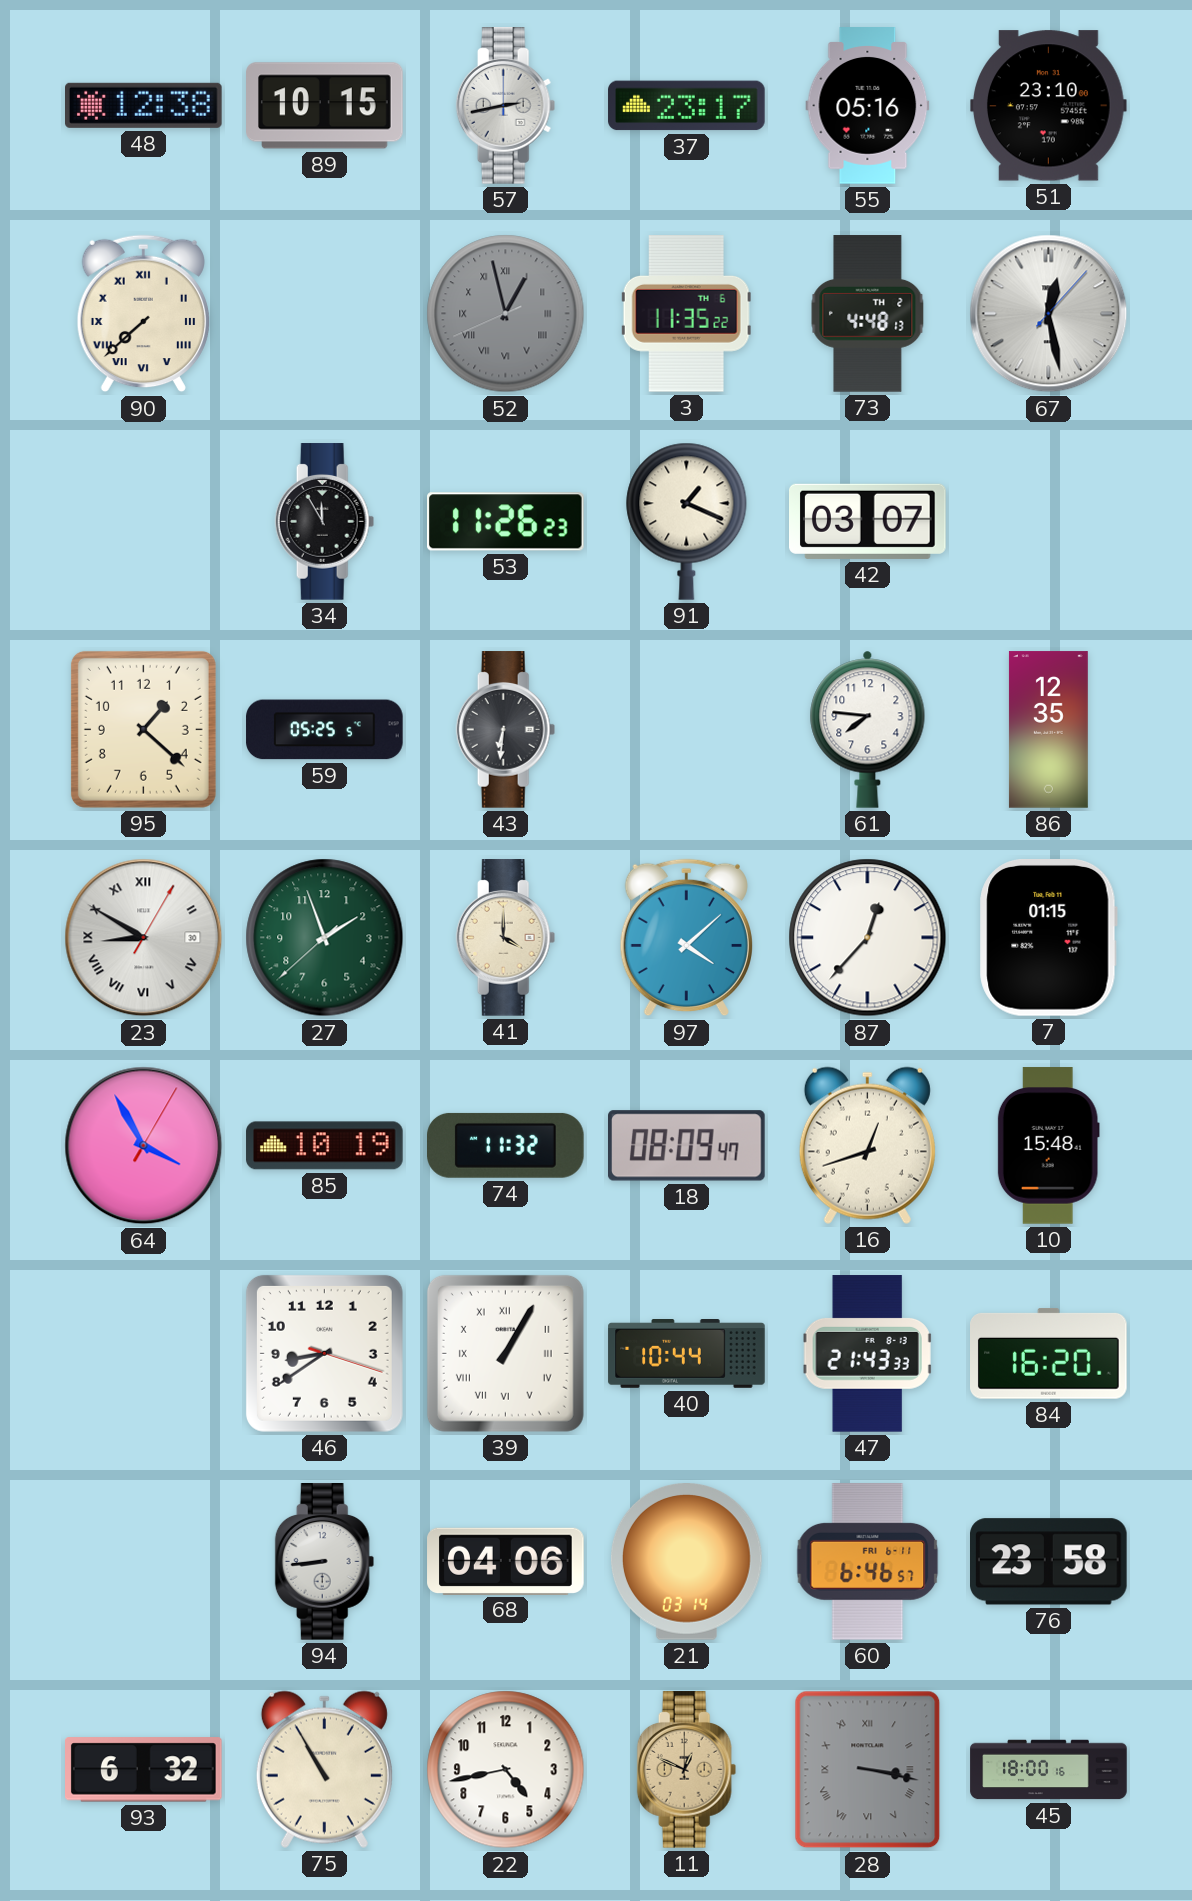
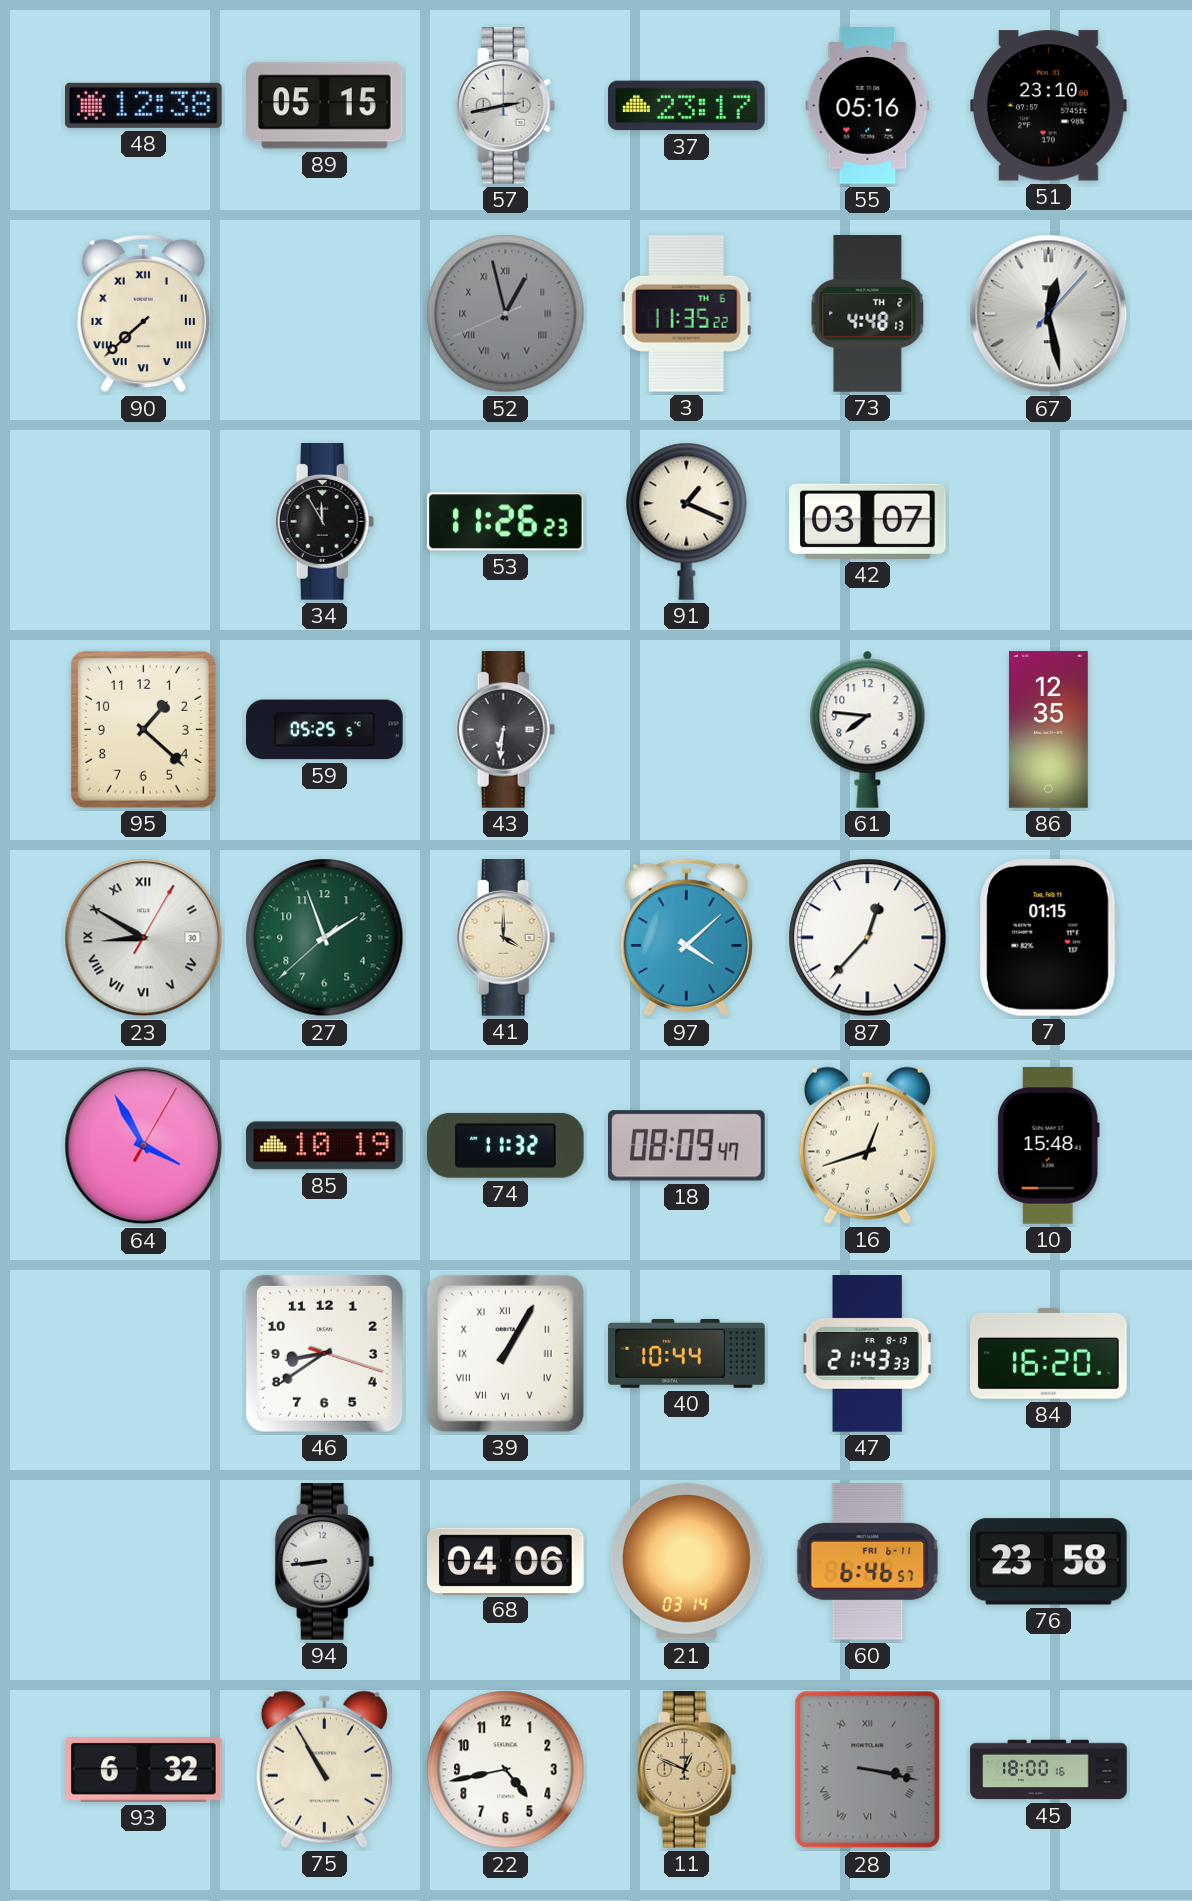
89: 10:15 -> 05:15
